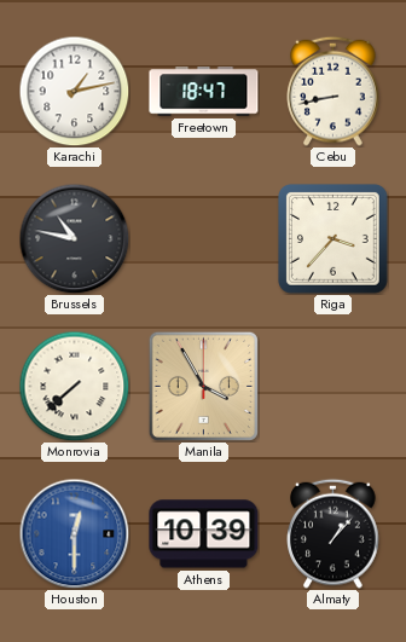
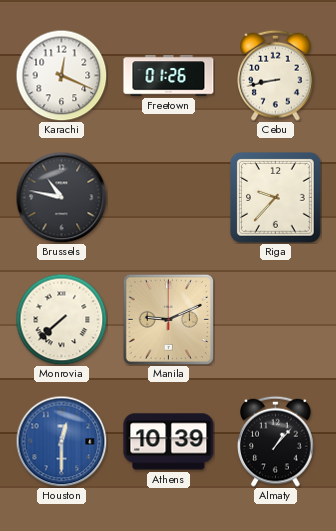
Karachi: 1:13 -> 12:19
Freetown: 18:47 -> 01:26
Riga: 3:37 -> 9:37
Manila: 3:55 -> 9:11
